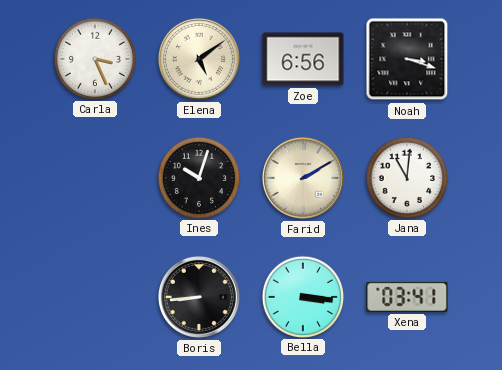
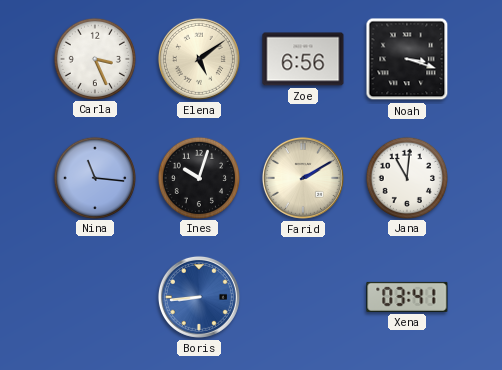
Nina: none -> 11:16
Boris dial: black -> blue
Bella: 3:16 -> none
